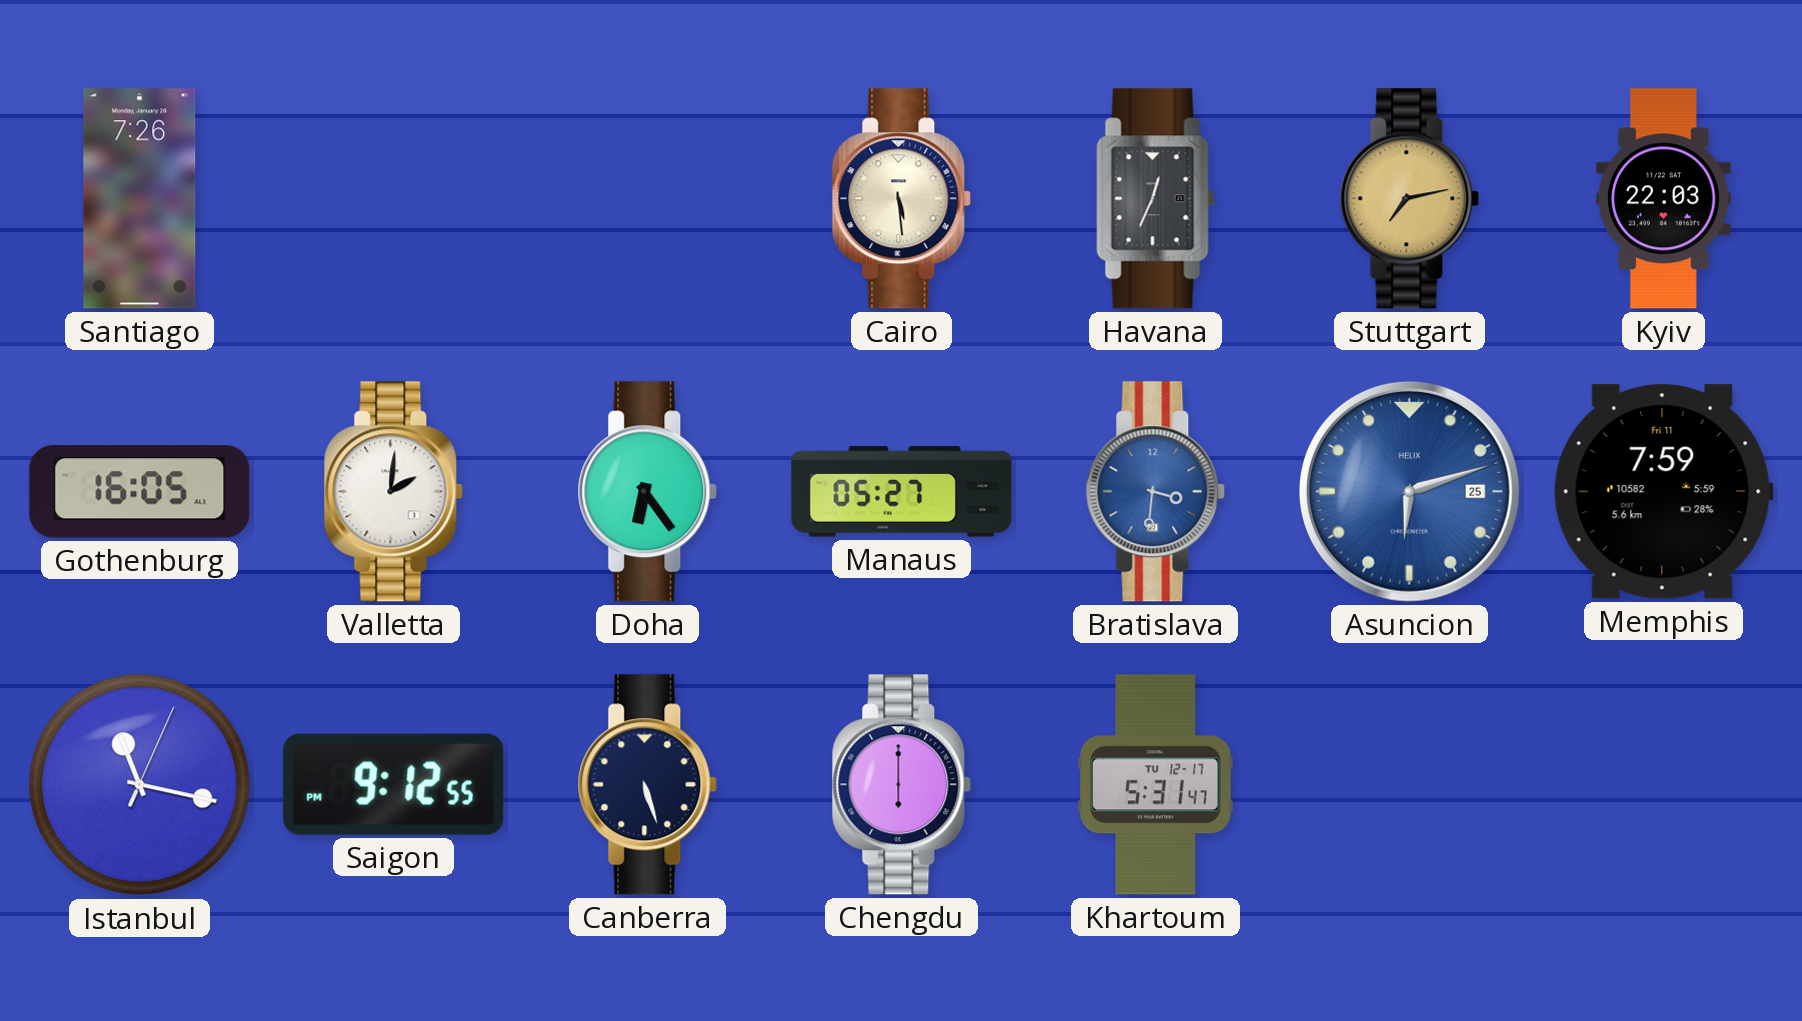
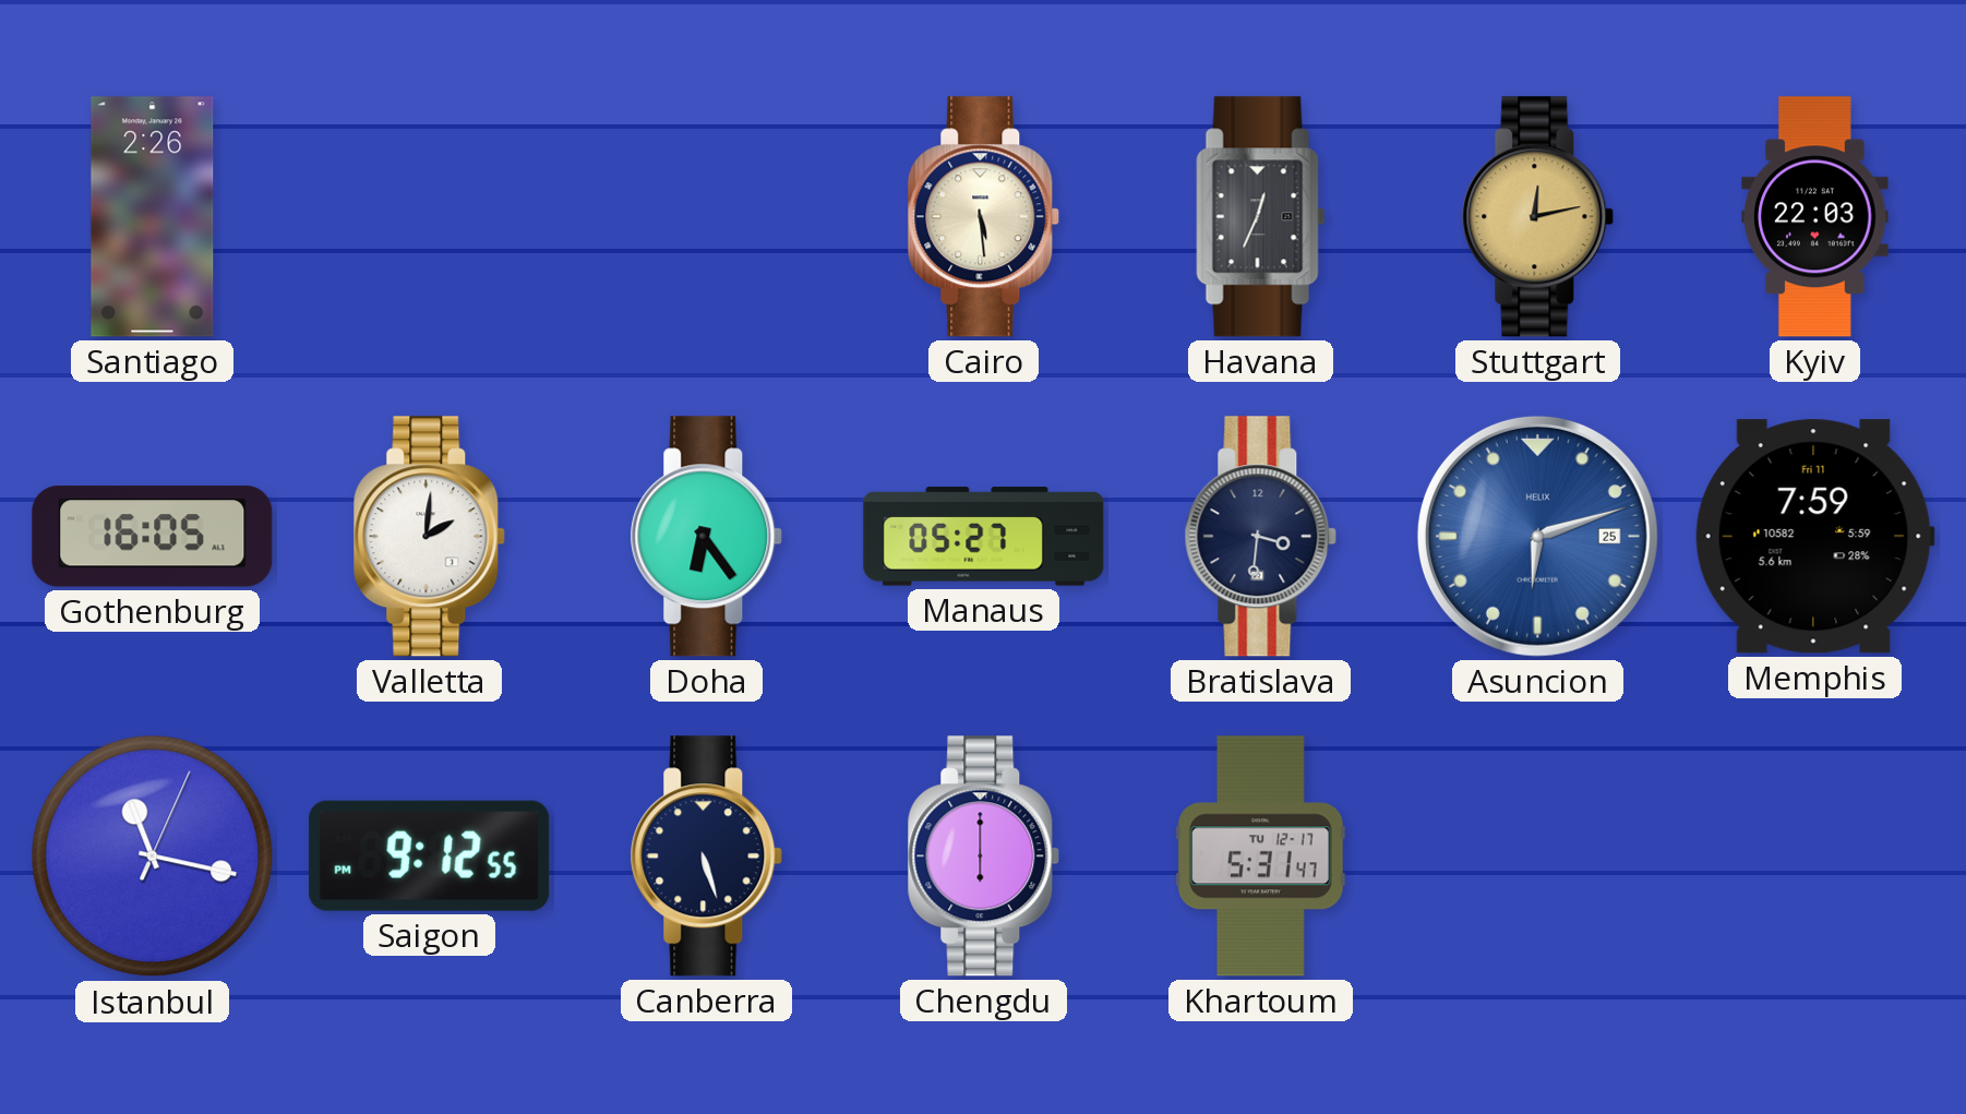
Santiago: 7:26 -> 2:26
Stuttgart: 7:13 -> 12:13
Bratislava dial: blue -> navy
